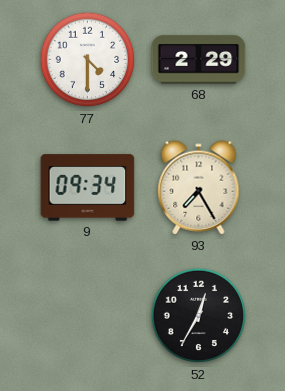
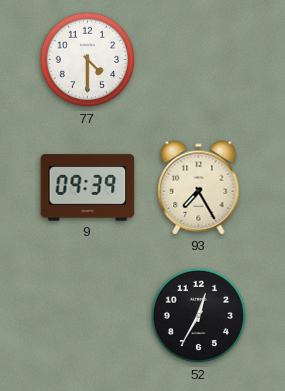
68: 2:29 -> none
9: 09:34 -> 09:39
